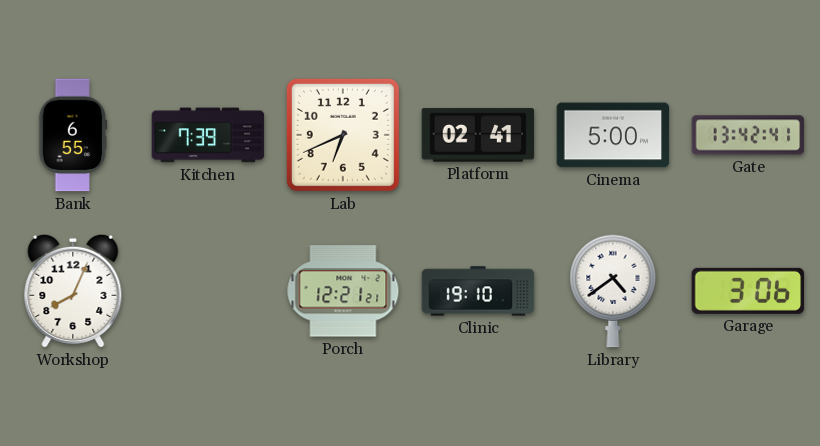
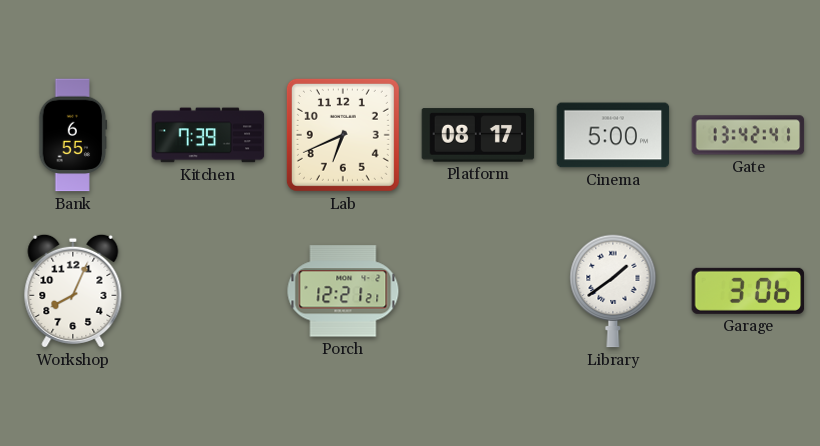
Platform: 02:41 -> 08:17
Clinic: 19:10 -> none
Library: 4:39 -> 1:39
